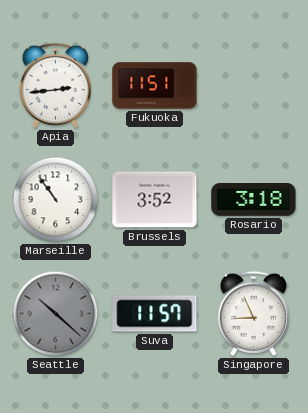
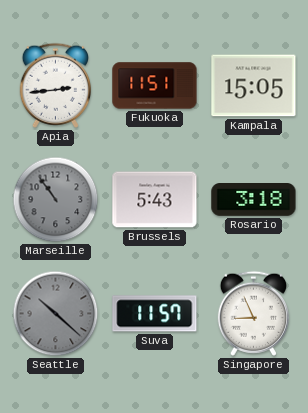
Kampala: none -> 15:05
Marseille dial: white -> grey
Brussels: 3:52 -> 5:43
